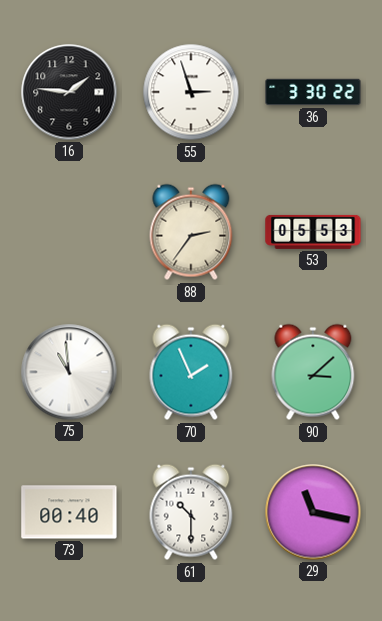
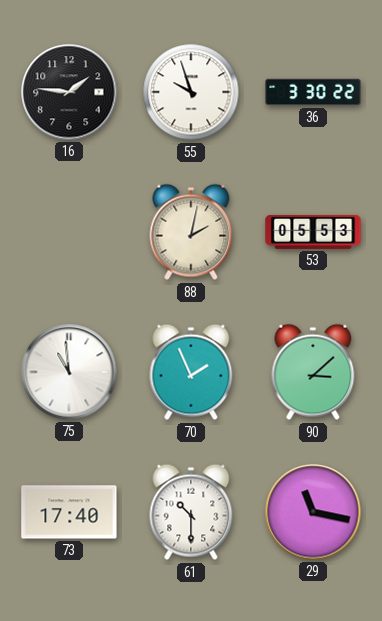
55: 2:57 -> 9:57
88: 2:36 -> 2:02
73: 00:40 -> 17:40
